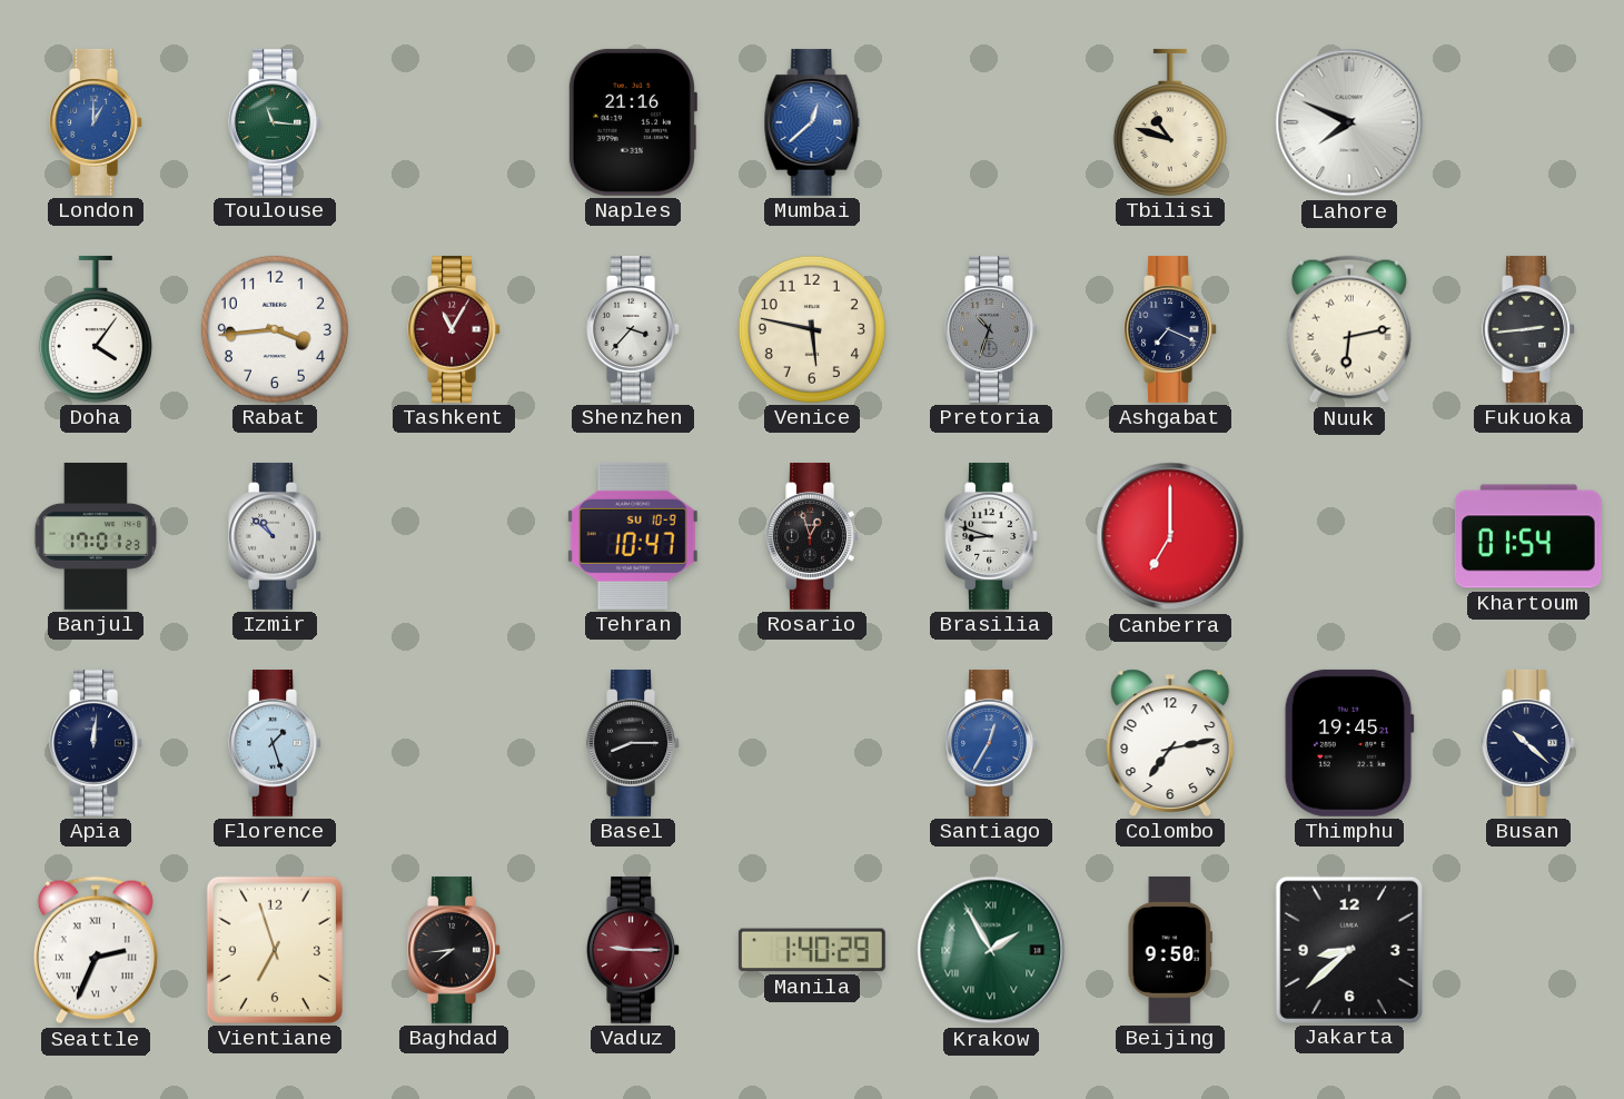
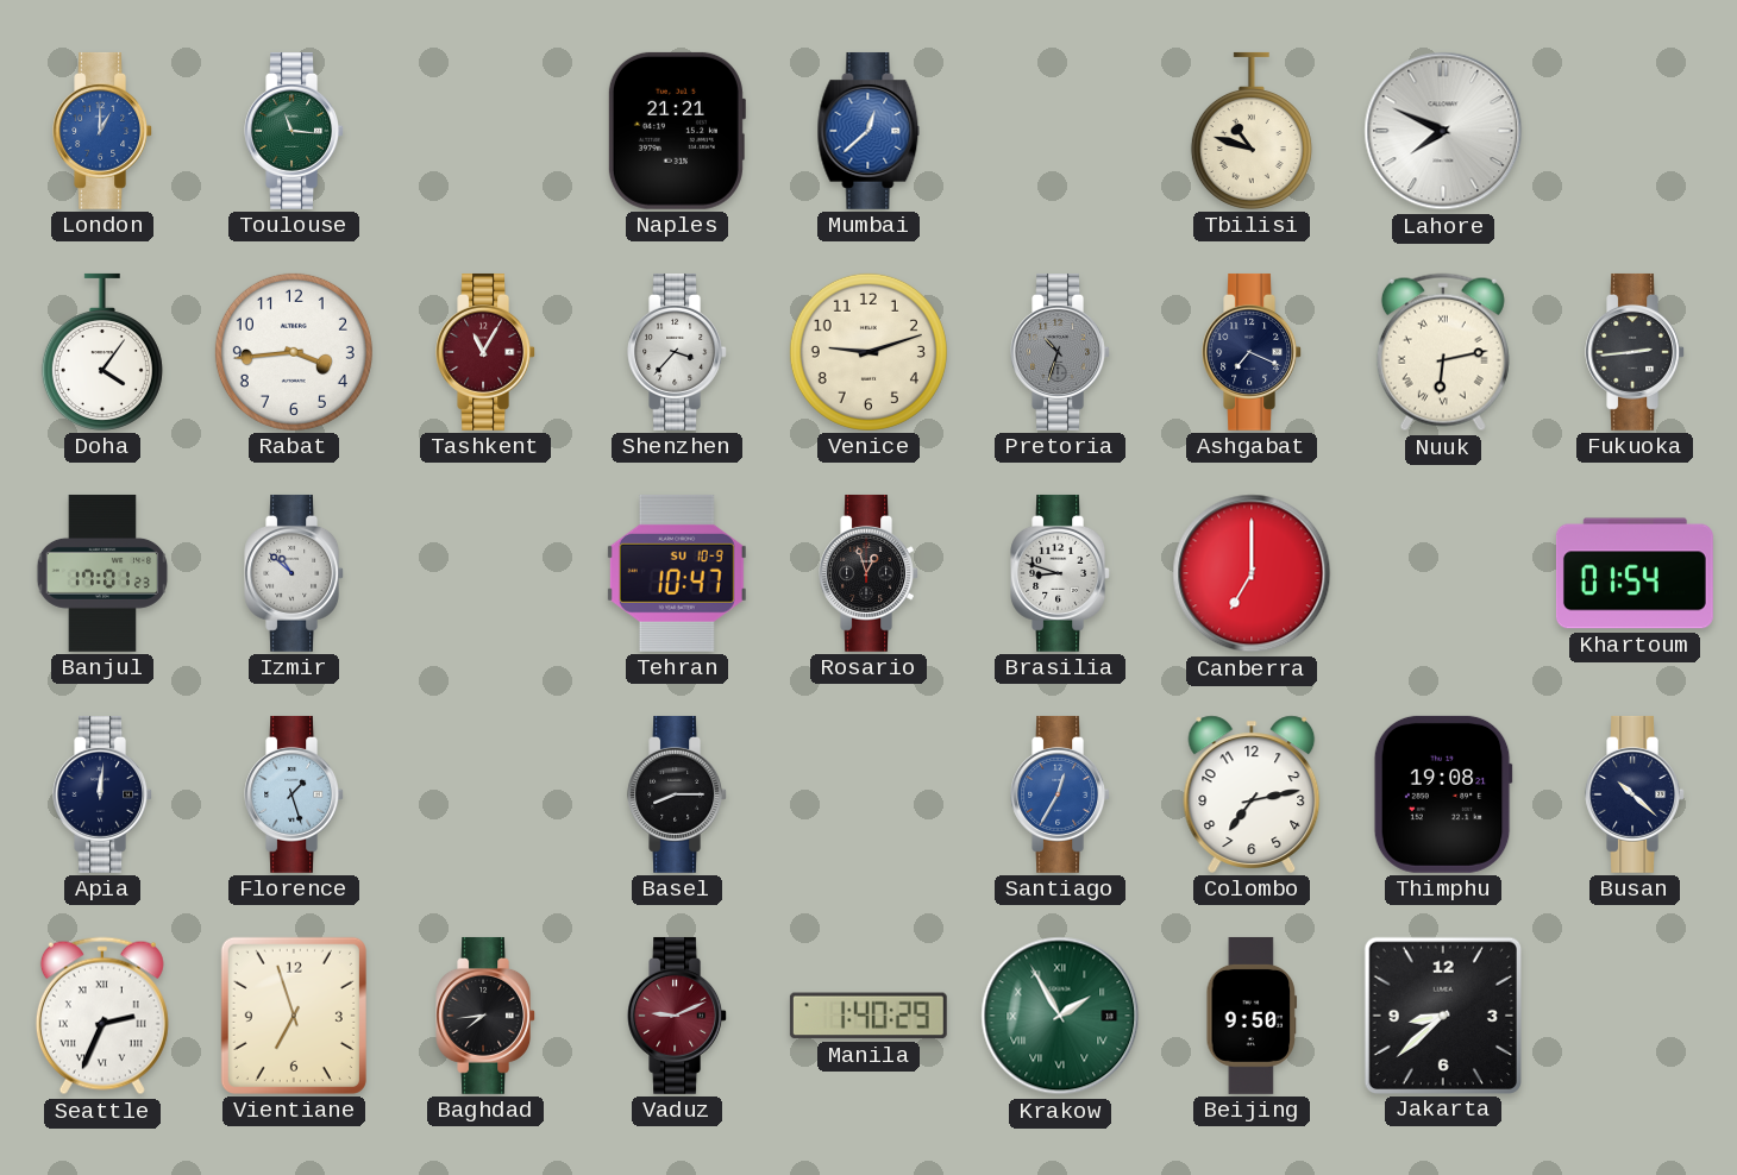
Naples: 21:16 -> 21:21
Venice: 5:47 -> 9:12
Thimphu: 19:45 -> 19:08
Vaduz: 9:15 -> 9:11
